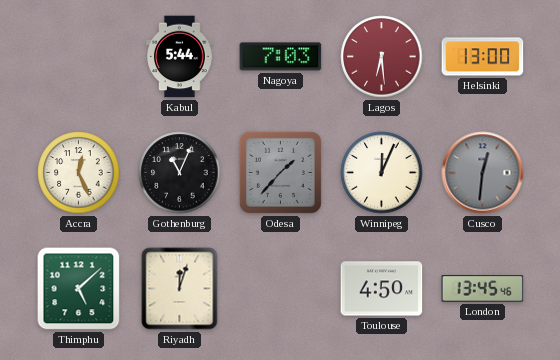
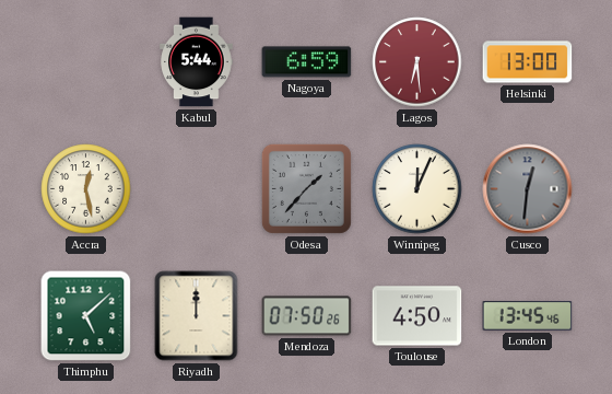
Nagoya: 7:03 -> 6:59
Accra: 12:26 -> 12:28
Gothenburg: 11:04 -> none
Riyadh: 12:03 -> 12:00
Mendoza: none -> 07:50
